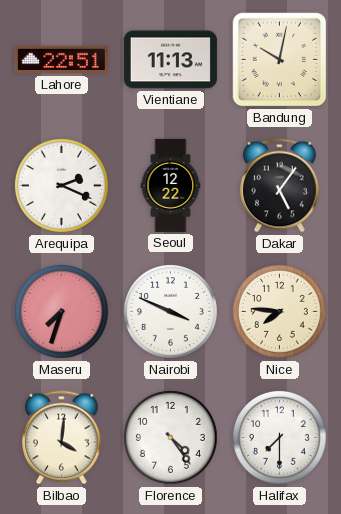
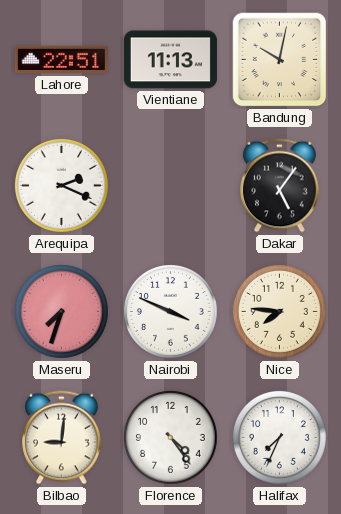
Seoul: 12:22 -> none
Bilbao: 4:01 -> 9:01
Halifax: 7:30 -> 7:34
